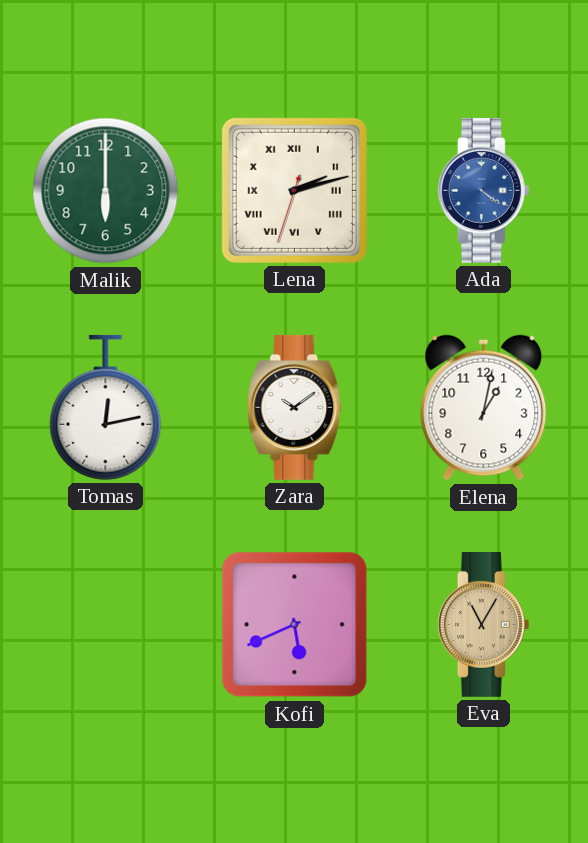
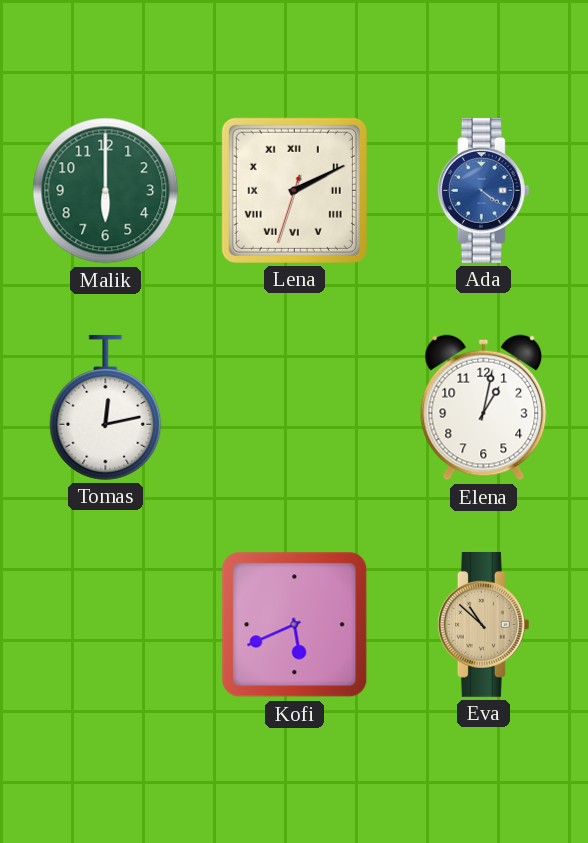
Lena: 2:12 -> 2:10
Zara: 10:09 -> none
Eva: 11:05 -> 10:52
